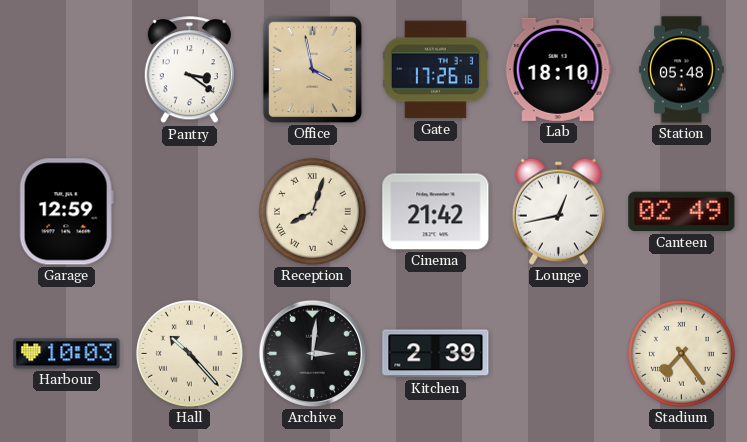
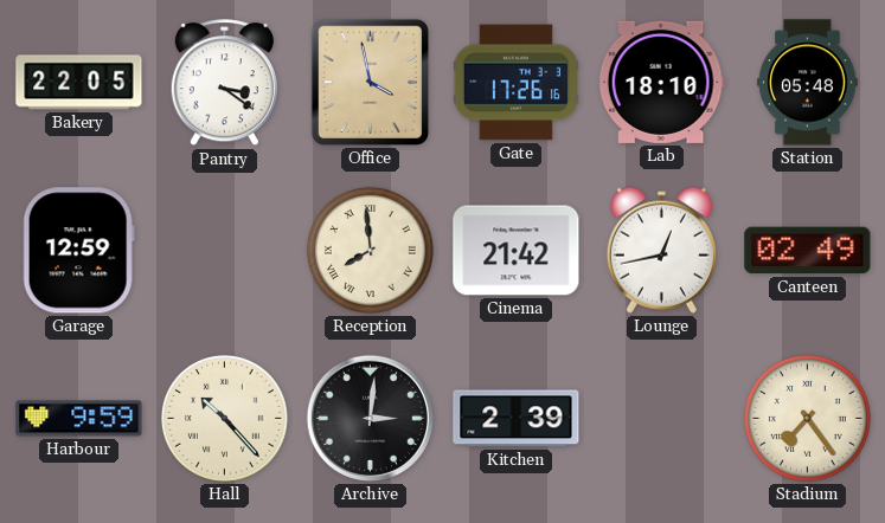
Bakery: none -> 22:05
Reception: 8:03 -> 7:59
Harbour: 10:03 -> 9:59
